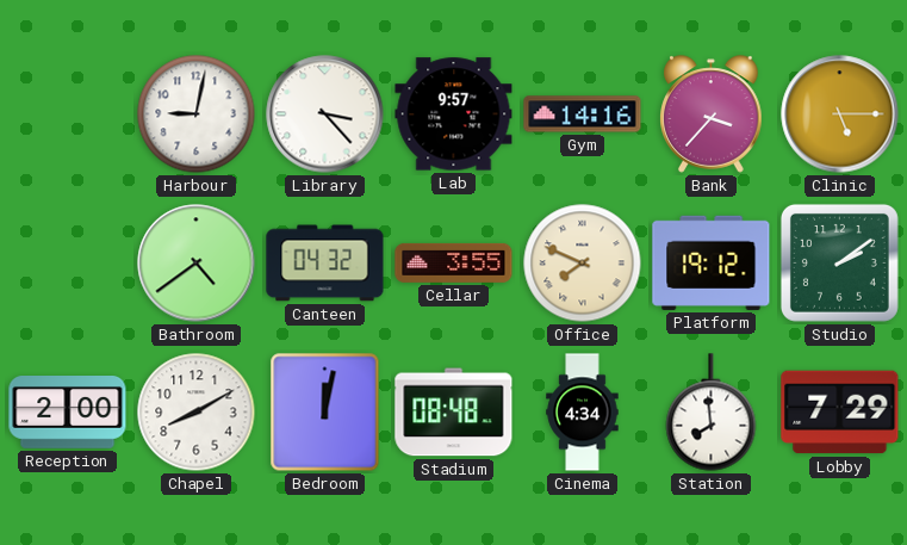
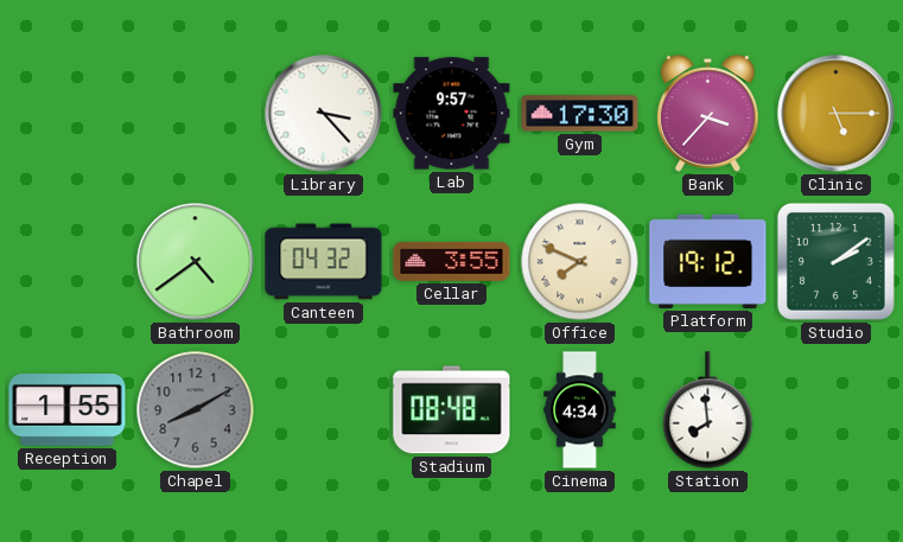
Harbour: 9:02 -> none
Gym: 14:16 -> 17:30
Reception: 2:00 -> 1:55
Chapel dial: white -> grey
Bedroom: 12:02 -> none
Lobby: 7:29 -> none
